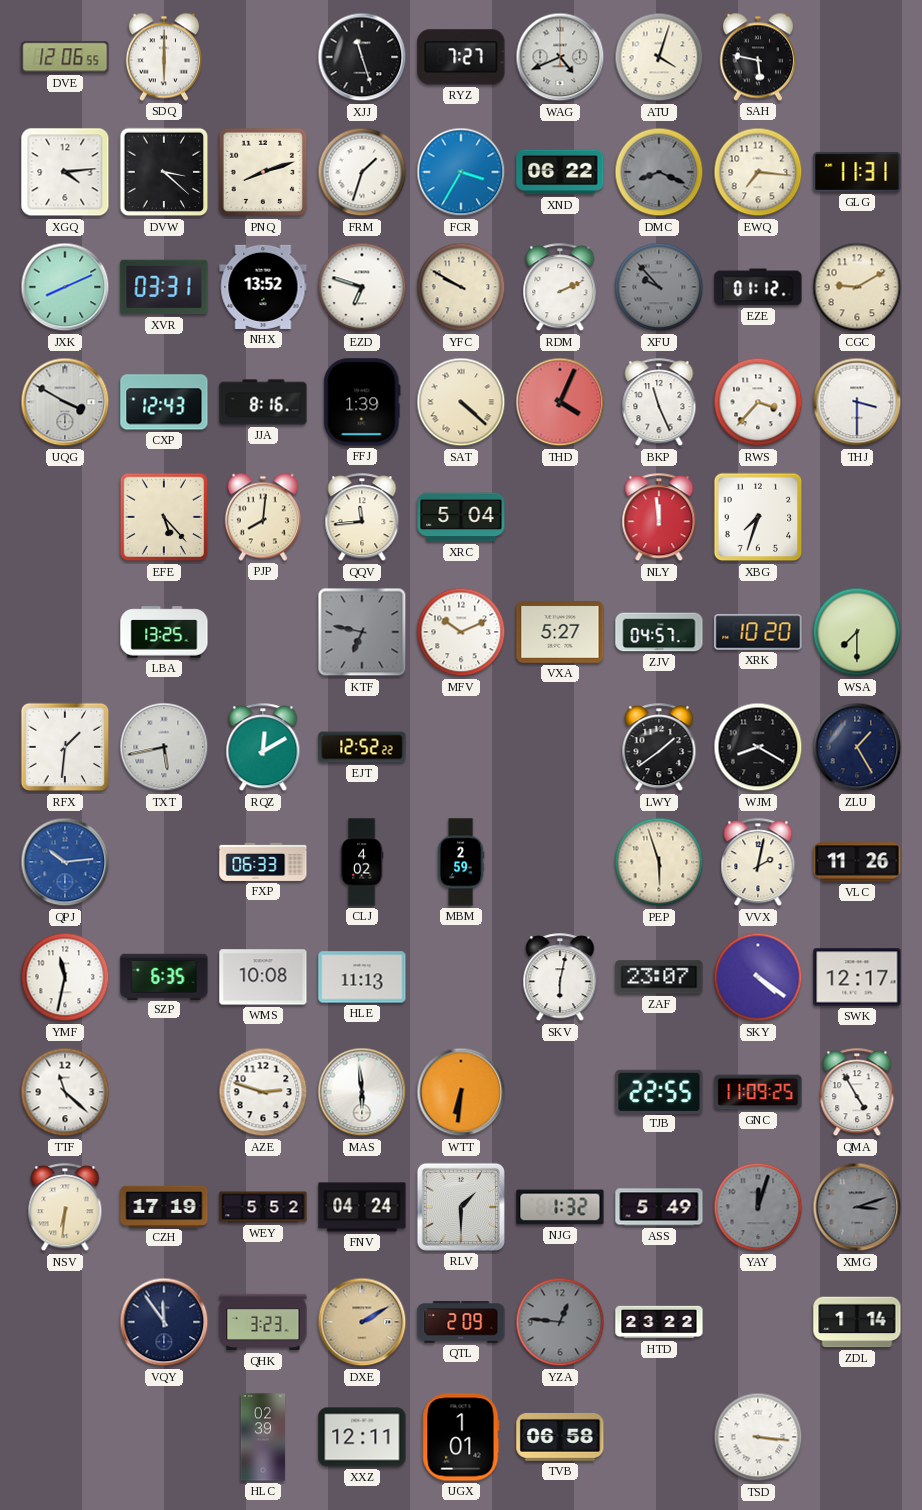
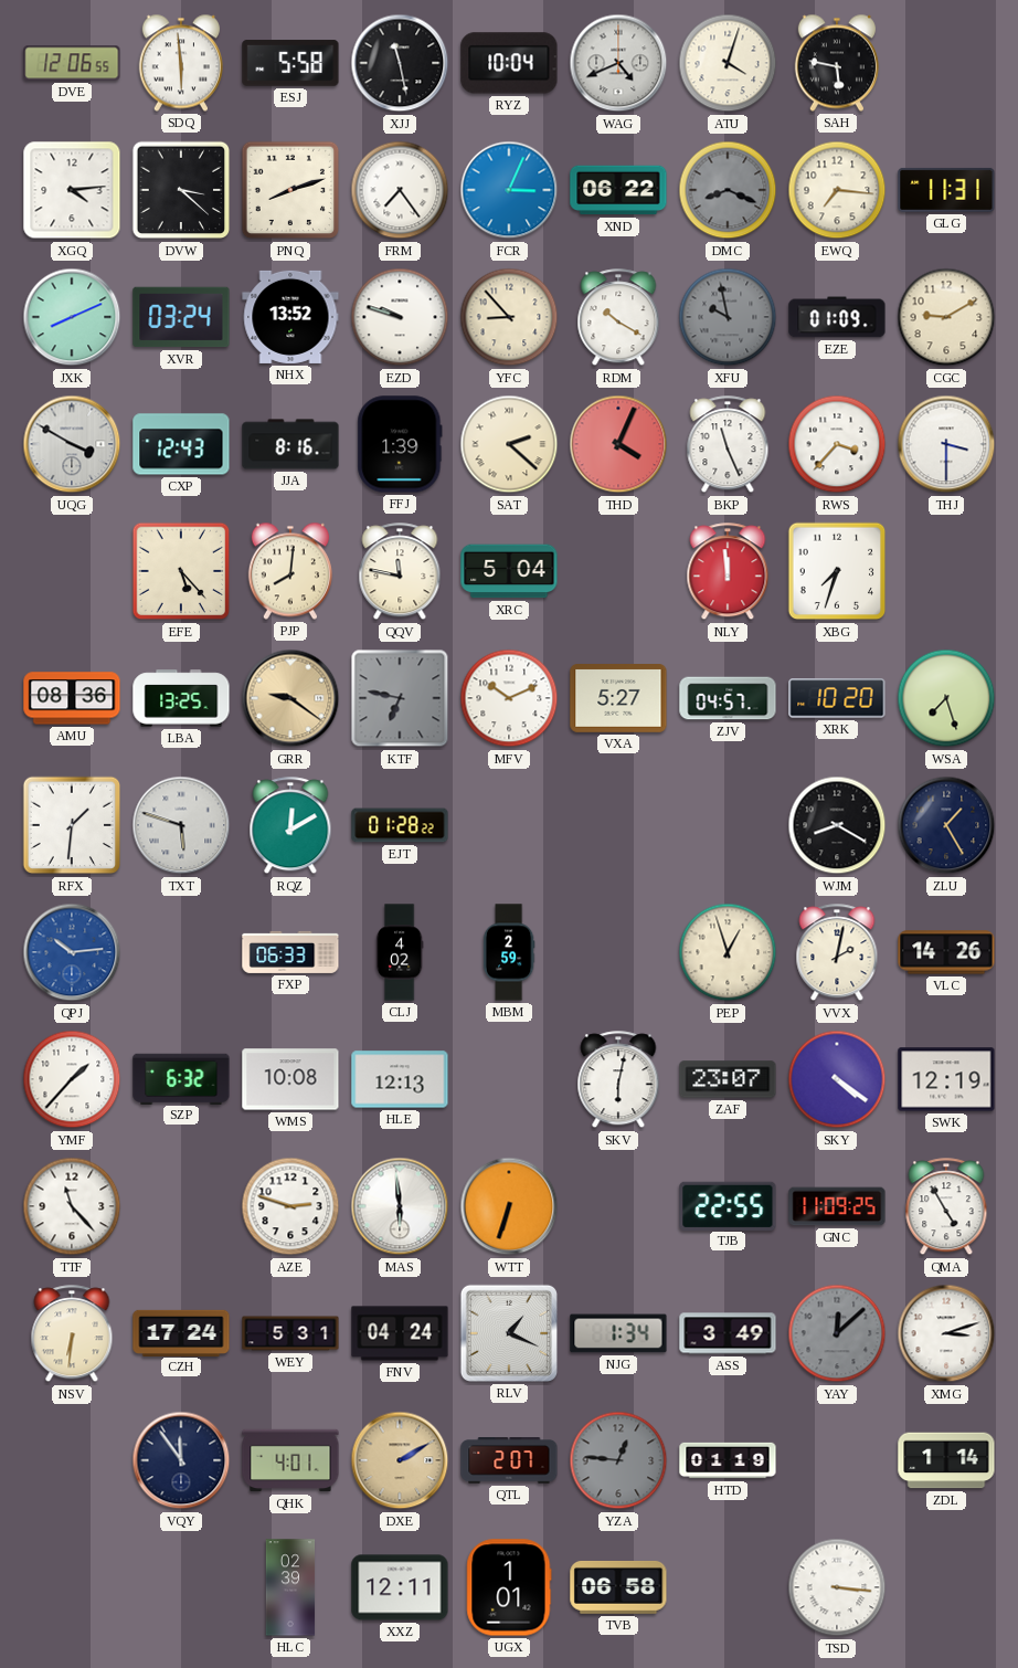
SDQ: 6:00 -> 5:59
ESJ: none -> 5:58
XJJ: 11:27 -> 11:28
RYZ: 7:27 -> 10:04
FRM: 1:33 -> 7:24
FCR: 3:35 -> 3:04
XVR: 03:31 -> 03:24
EZD: 6:48 -> 9:48
YFC: 9:50 -> 8:53
RDM: 2:11 -> 10:20
XFU: 9:53 -> 9:58
EZE: 01:12 -> 01:09
SAT: 4:22 -> 2:22
QQV: 11:44 -> 11:47
AMU: none -> 08:36
GRR: none -> 9:21
WSA: 7:30 -> 7:27
TXT: 5:43 -> 5:48
EJT: 12:52 -> 01:28
LWY: 1:39 -> none
PEP: 5:57 -> 12:57
VLC: 11:26 -> 14:26
YMF: 11:32 -> 1:37
SZP: 6:35 -> 6:32
HLE: 11:13 -> 12:13
SWK: 12:17 -> 12:19
TTF: 11:22 -> 11:23
WTT: 6:31 -> 6:33
CZH: 17:19 -> 17:24
WEY: 5:52 -> 5:31
RLV: 1:30 -> 1:19
NJG: 1:32 -> 1:34
ASS: 5:49 -> 3:49
YAY: 12:03 -> 12:08
XMG dial: grey -> white
QHK: 3:23 -> 4:01
QTL: 2:09 -> 2:07
HTD: 23:22 -> 01:19
